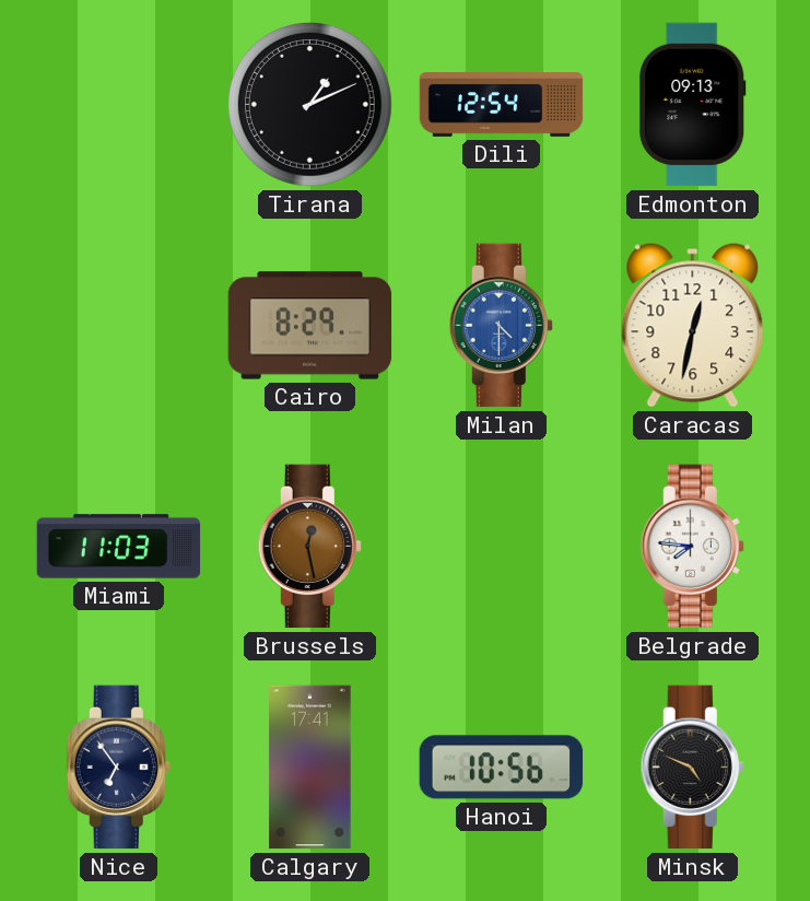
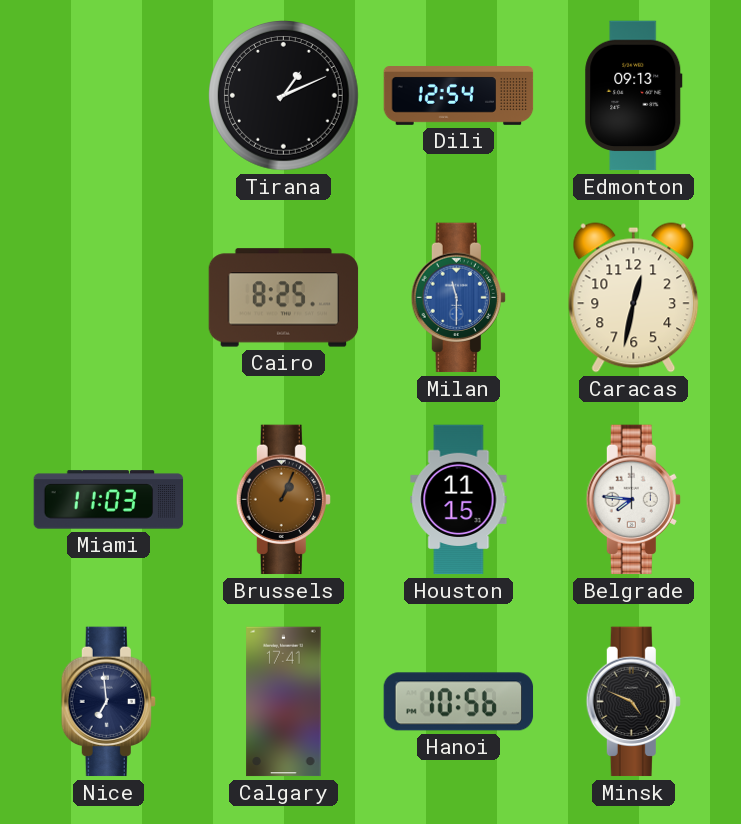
Cairo: 8:29 -> 8:25
Milan: 4:30 -> 11:30
Brussels: 12:28 -> 1:04
Houston: none -> 11:15
Nice: 6:54 -> 6:59
